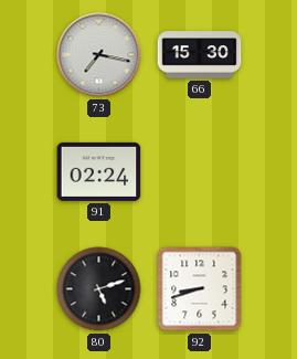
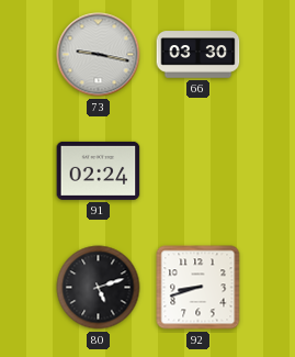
73: 7:17 -> 9:17
66: 15:30 -> 03:30
